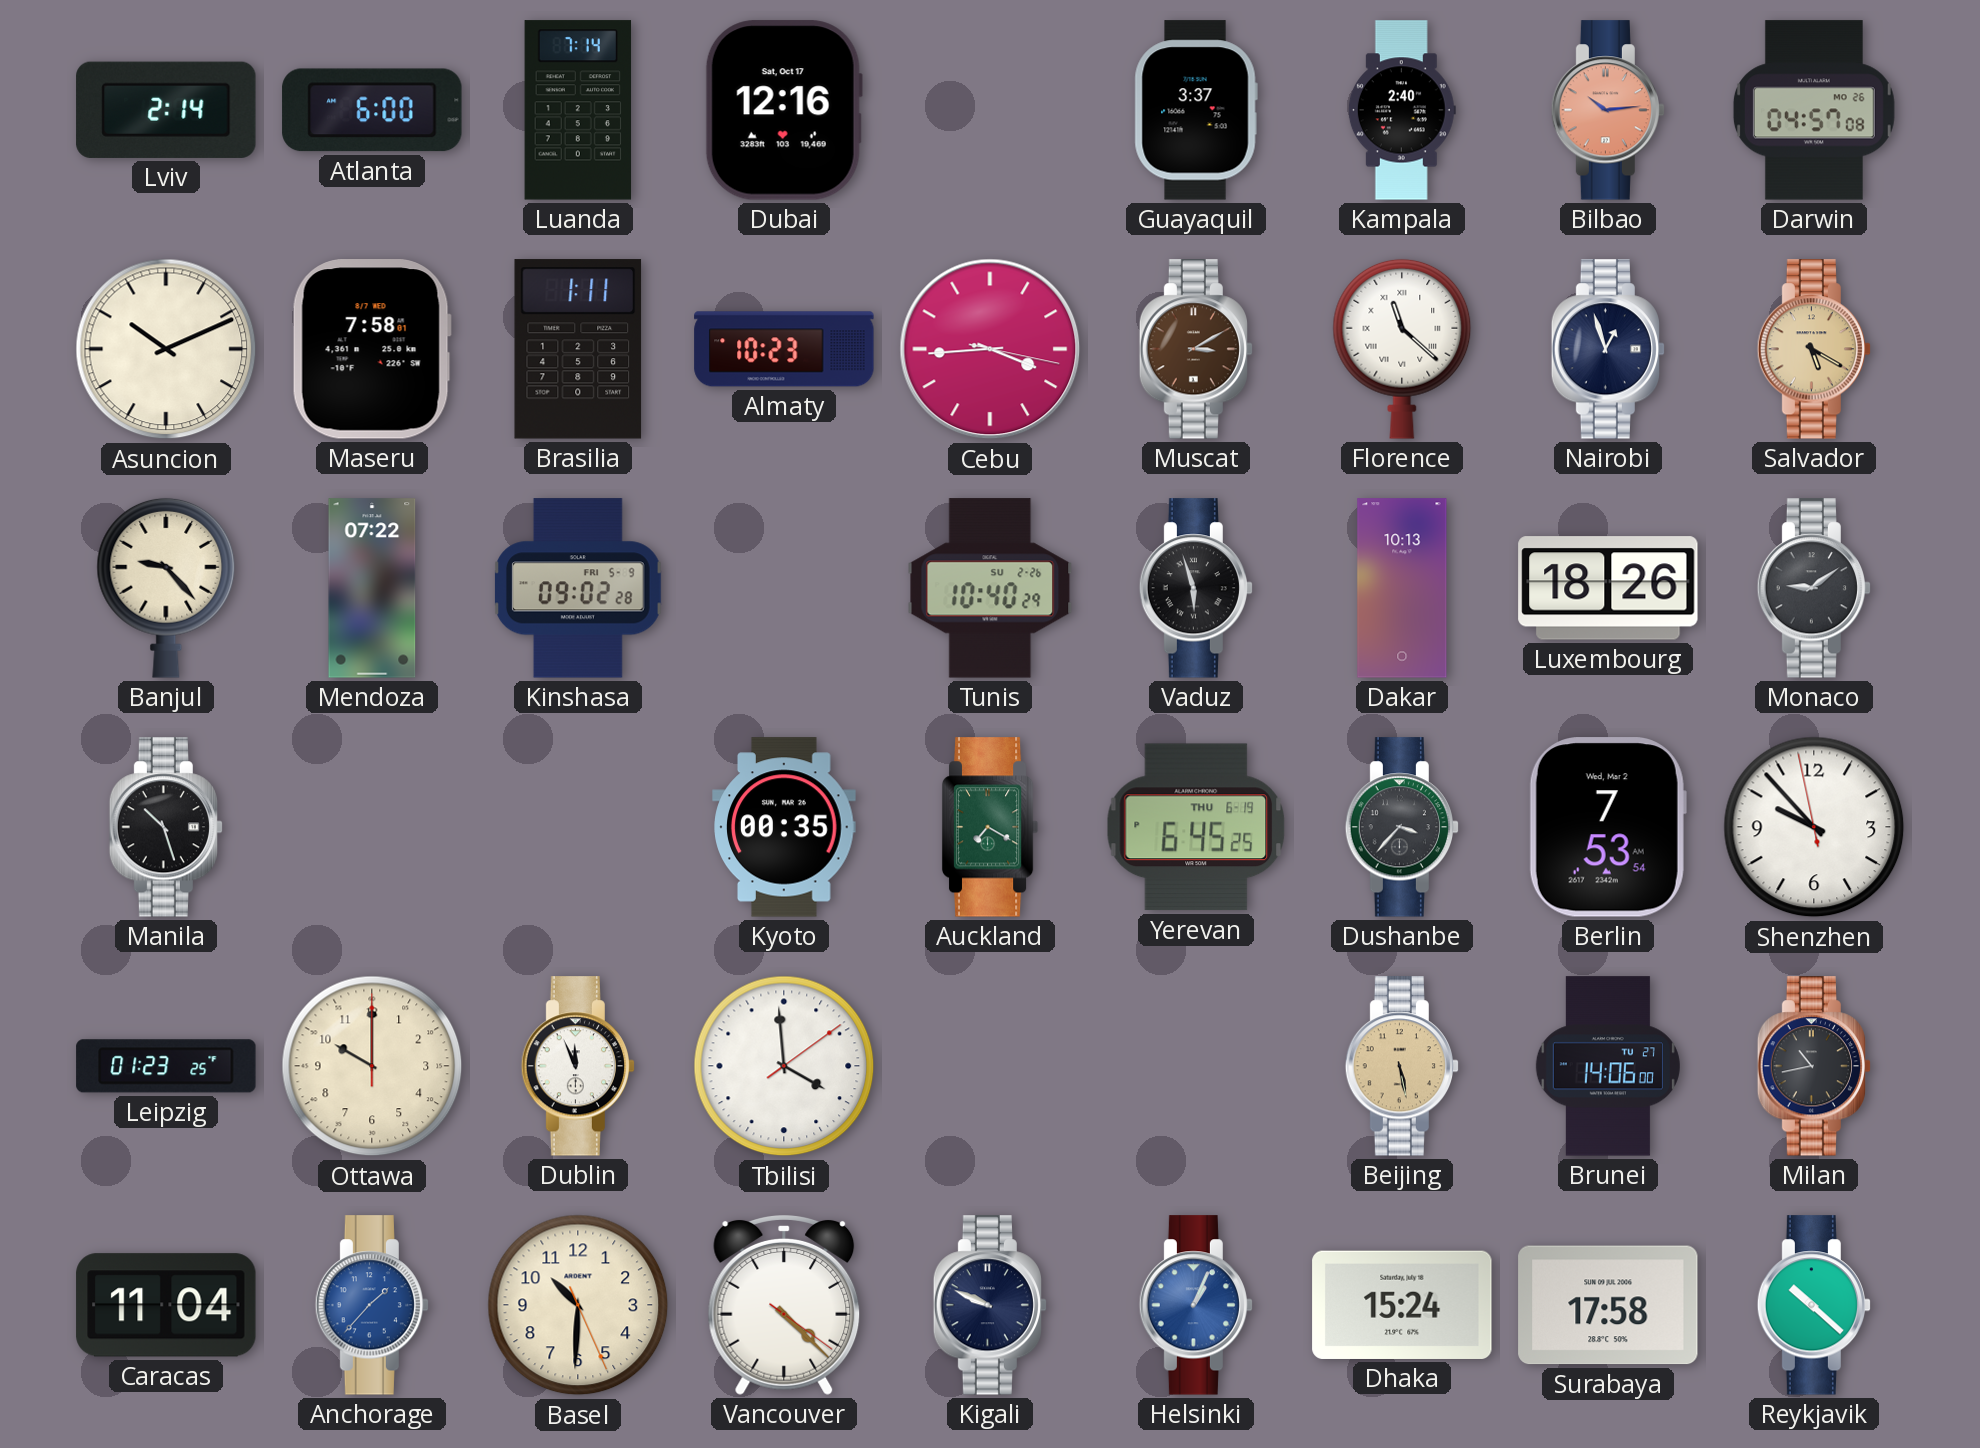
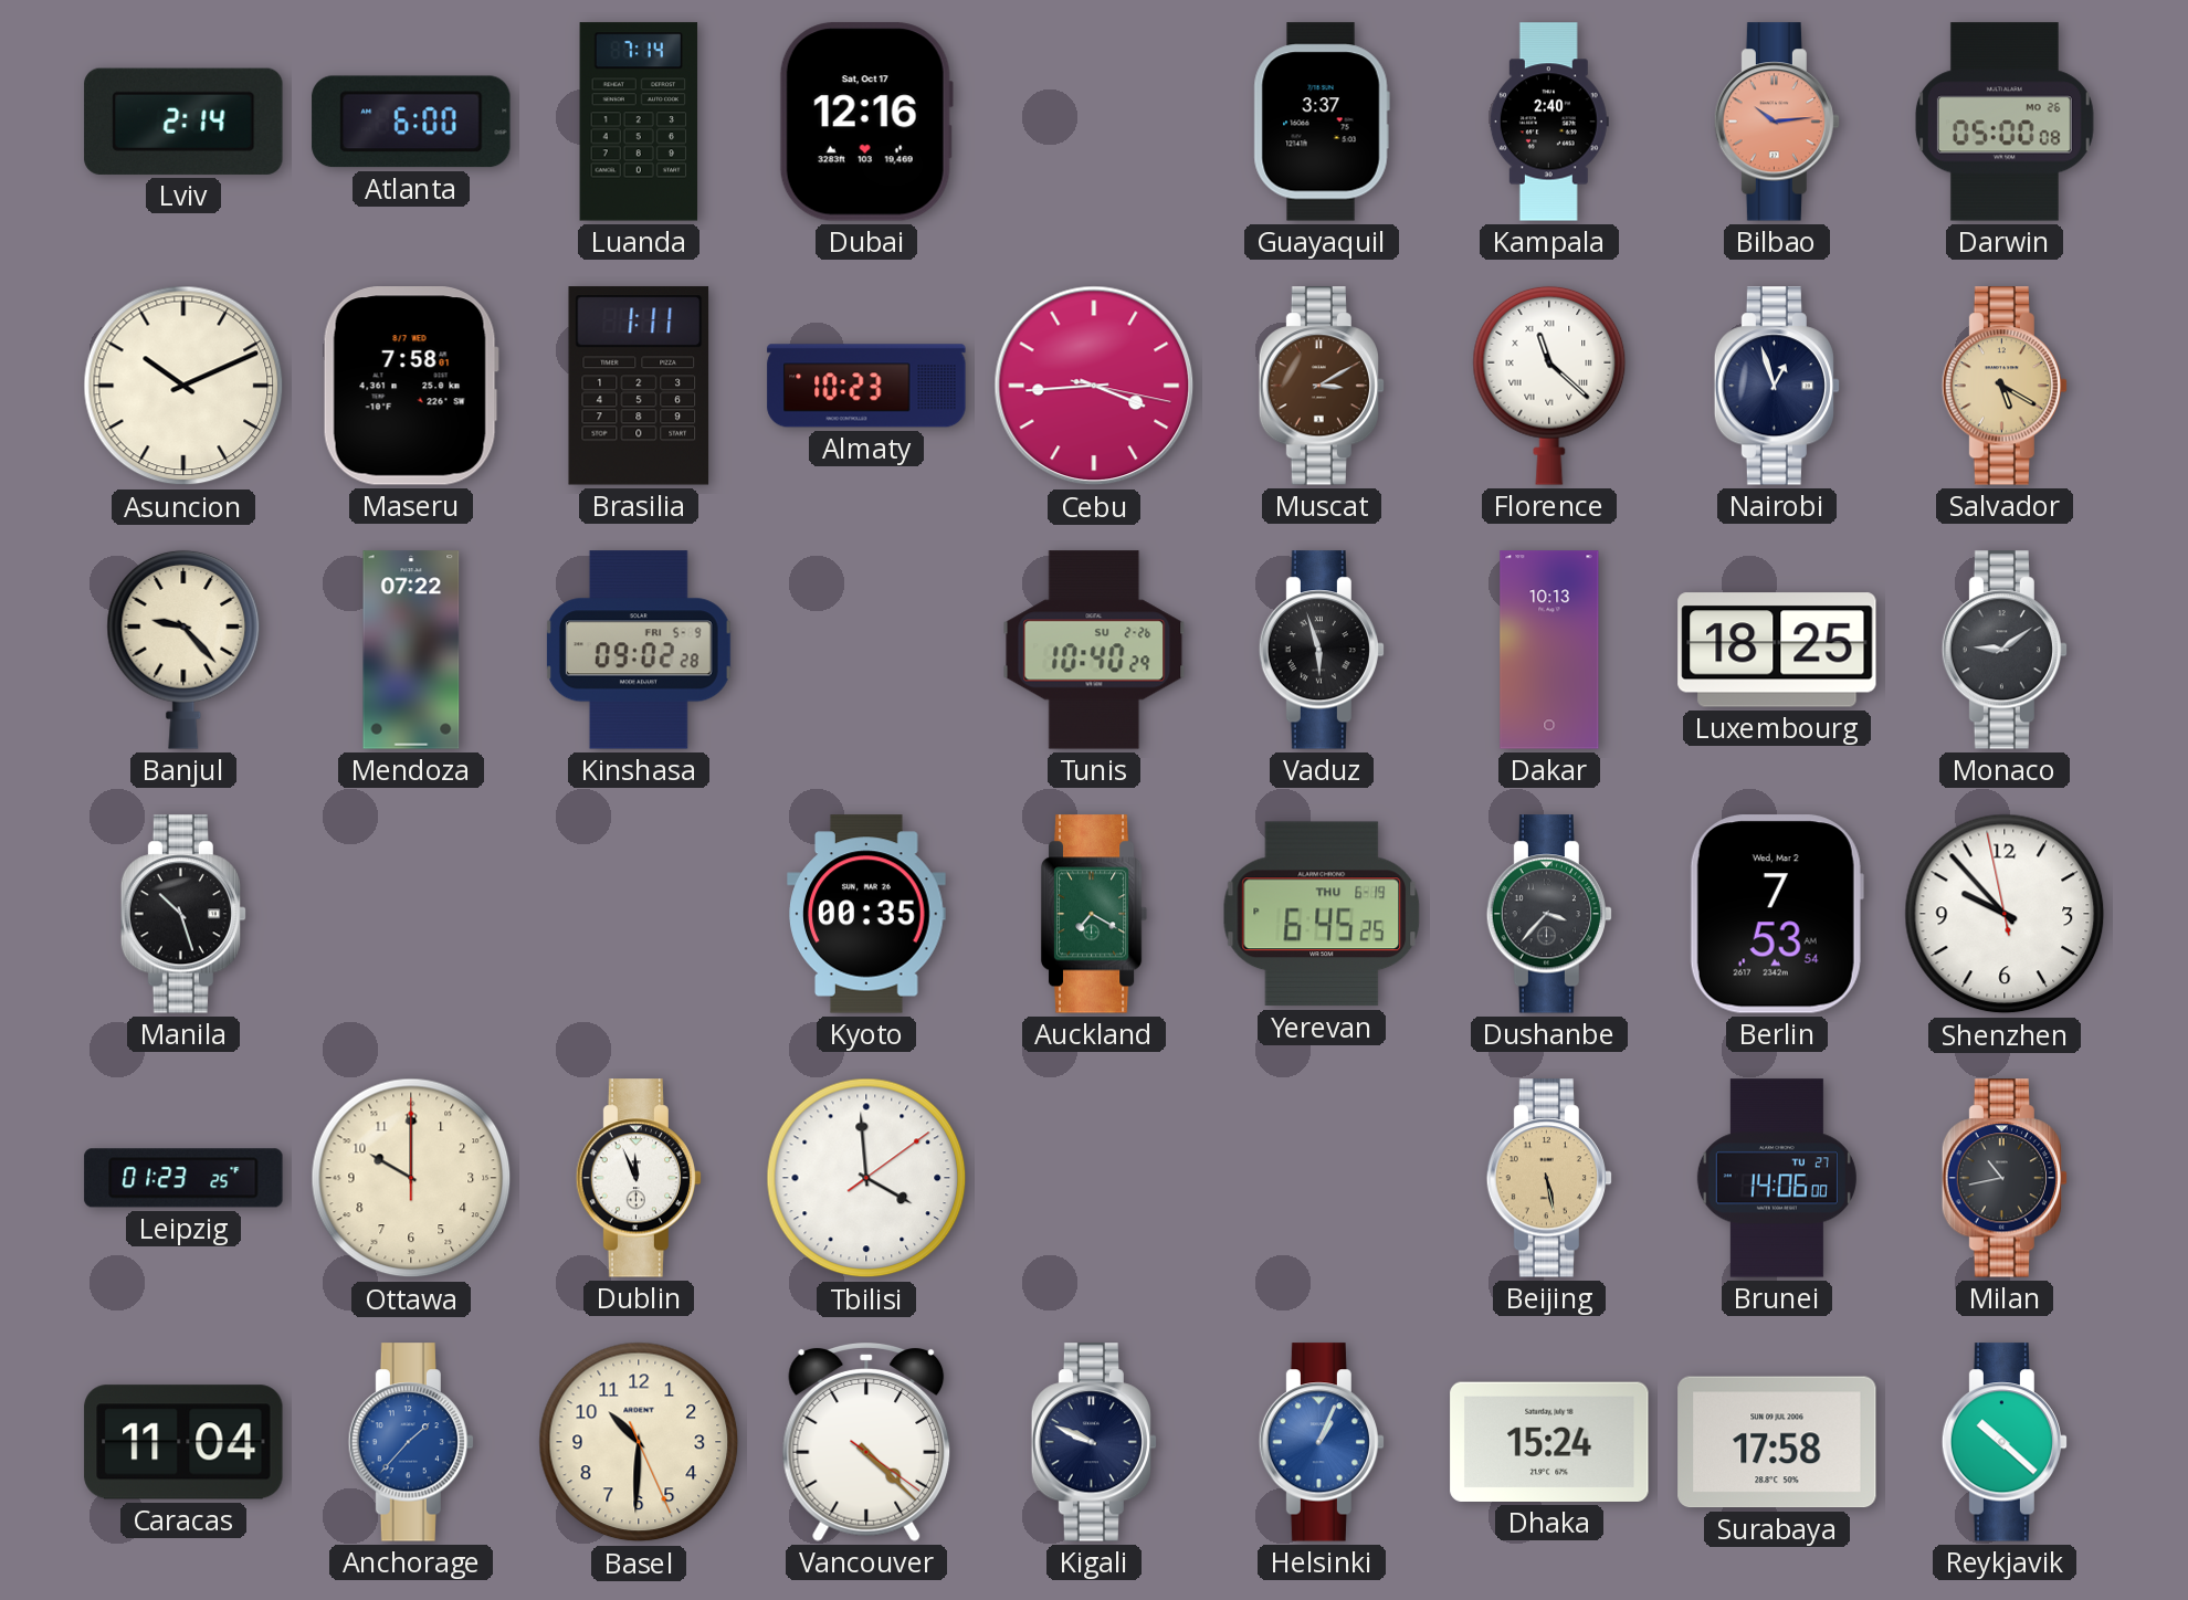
Darwin: 04:57 -> 05:00
Luxembourg: 18:26 -> 18:25
